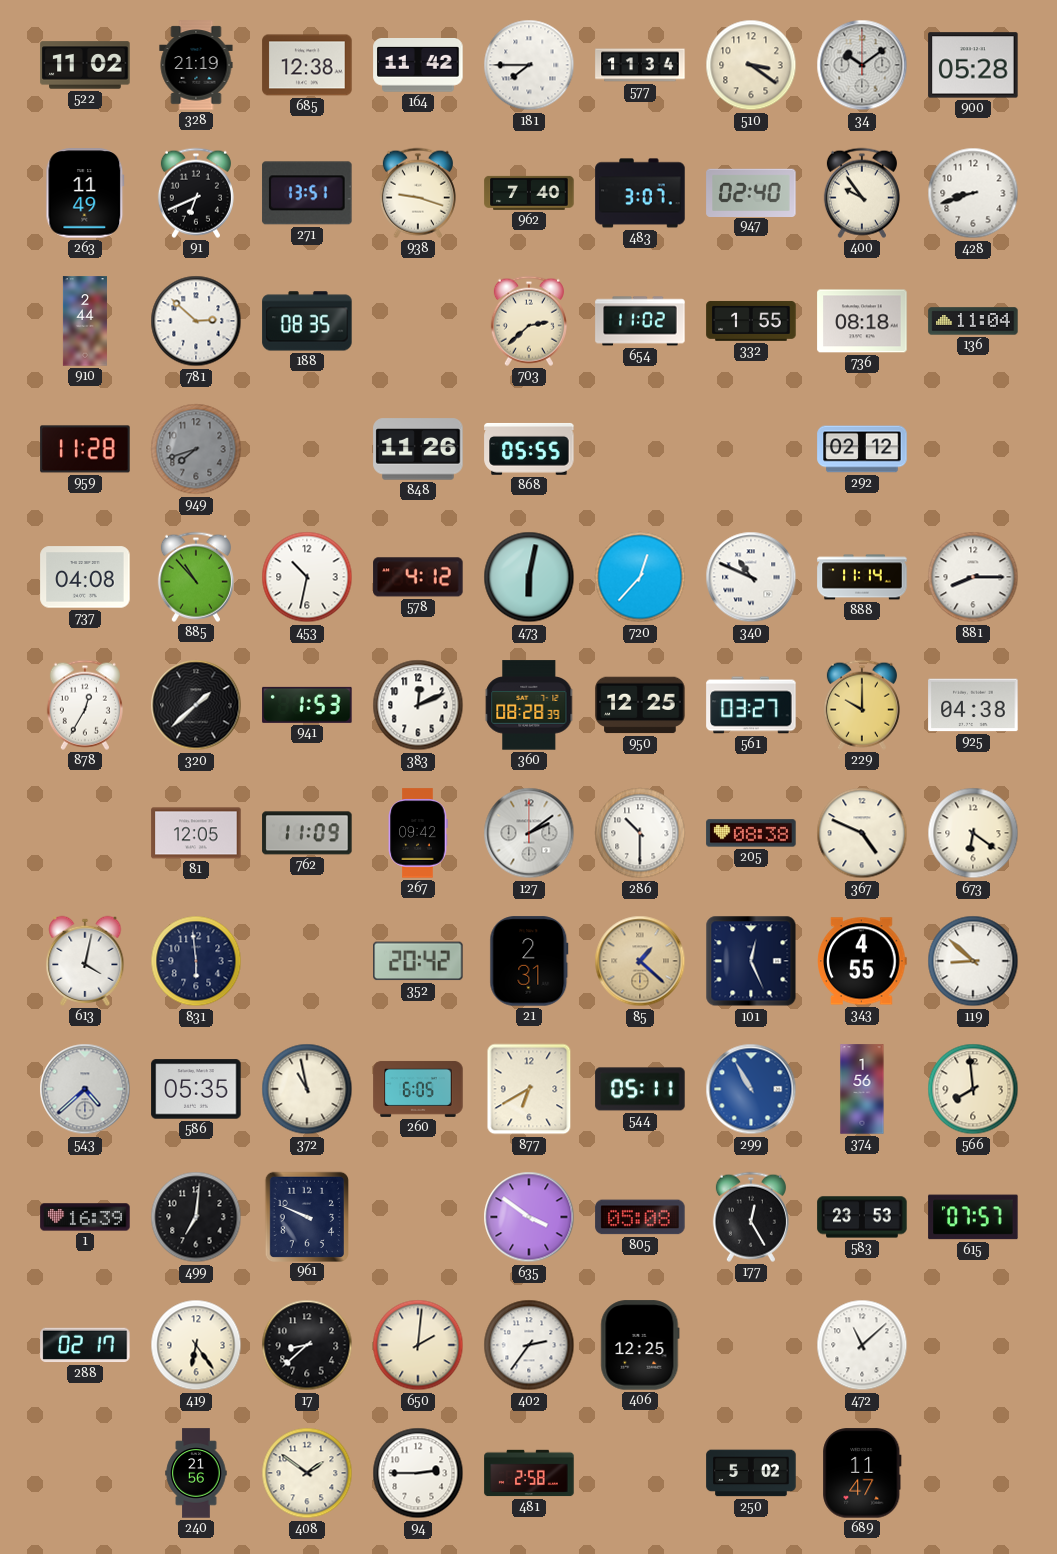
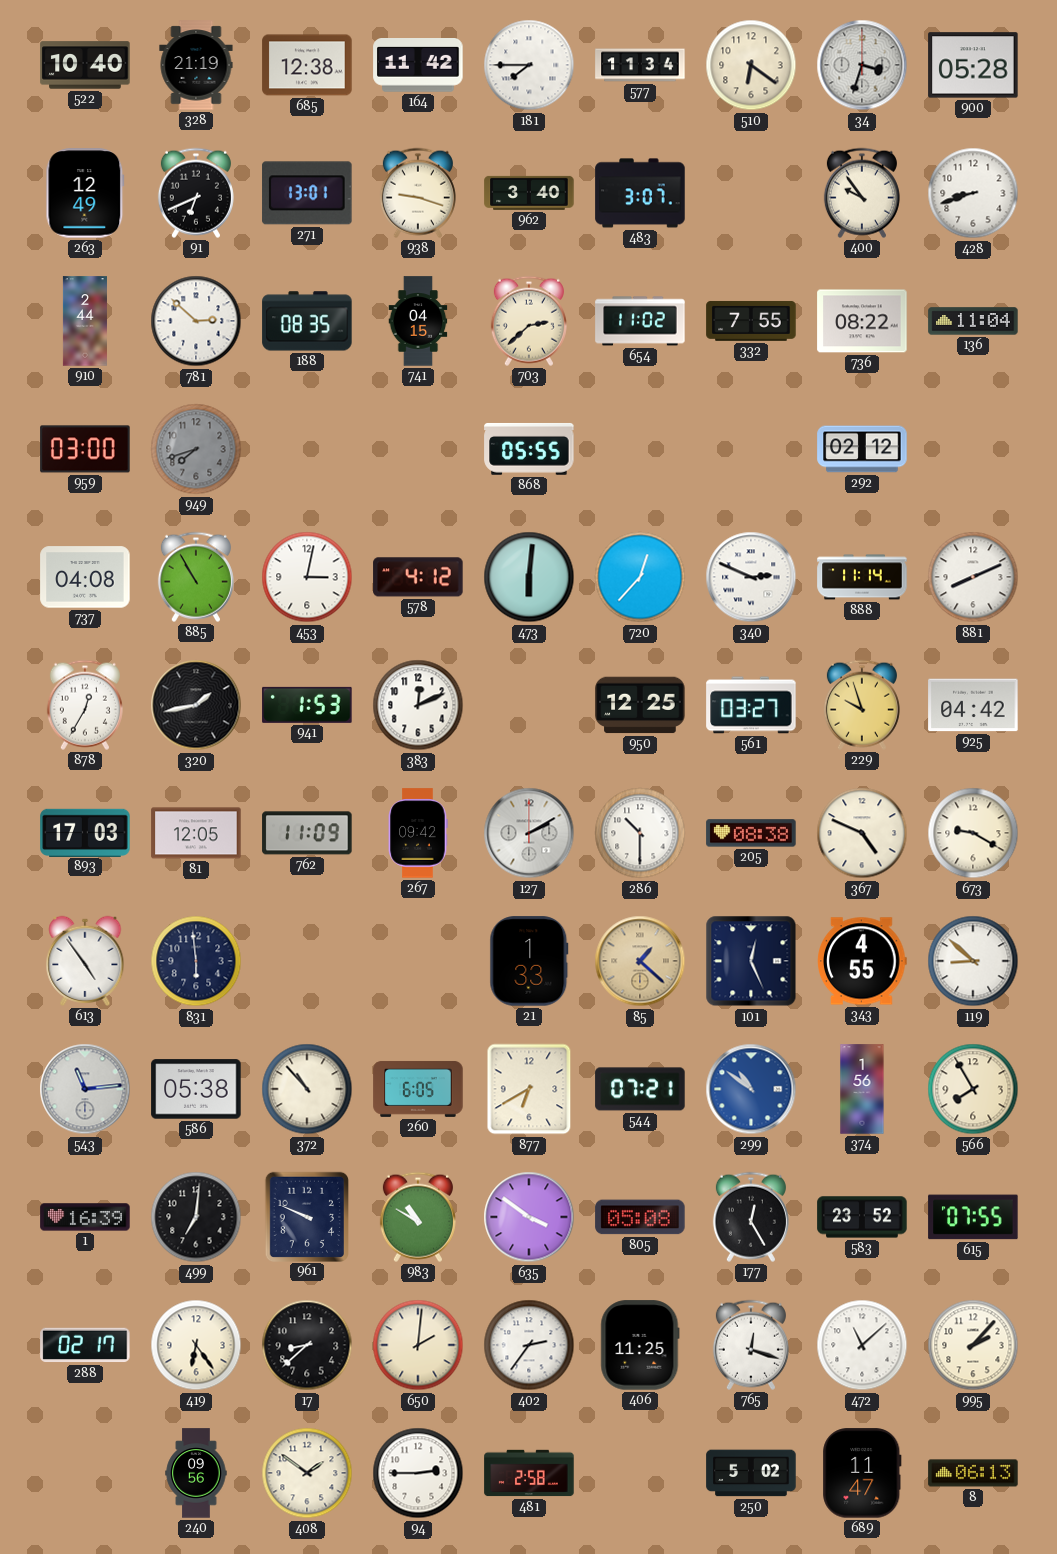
522: 11:02 -> 10:40
510: 3:21 -> 6:21
34: 10:09 -> 3:33
263: 11:49 -> 12:49
271: 13:51 -> 13:01
962: 7:40 -> 3:40
947: 02:40 -> none
741: none -> 04:15
332: 1:55 -> 7:55
736: 08:18 -> 08:22
959: 11:28 -> 03:00
848: 11:26 -> none
885: 10:53 -> 10:55
453: 10:32 -> 3:02
473: 6:02 -> 6:01
340: 10:49 -> 2:49
881: 8:15 -> 8:11
320: 1:38 -> 1:43
360: 08:28 -> none
229: 10:00 -> 9:57
925: 04:38 -> 04:42
893: none -> 17:03
127: 2:09 -> 2:10
673: 6:21 -> 9:20
613: 4:02 -> 4:54
352: 20:42 -> none
21: 2:31 -> 1:33
543: 4:38 -> 11:14
586: 05:35 -> 05:38
372: 10:58 -> 10:53
544: 05:11 -> 07:21
299: 10:55 -> 10:51
566: 7:59 -> 7:55
983: none -> 10:50
583: 23:53 -> 23:52
615: 07:57 -> 07:55
406: 12:25 -> 11:25
765: none -> 12:18
995: none -> 2:07
240: 21:56 -> 09:56
8: none -> 06:13
